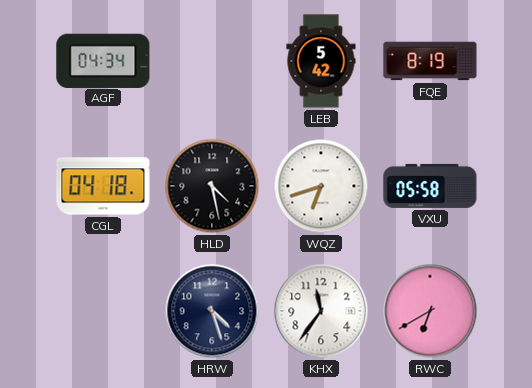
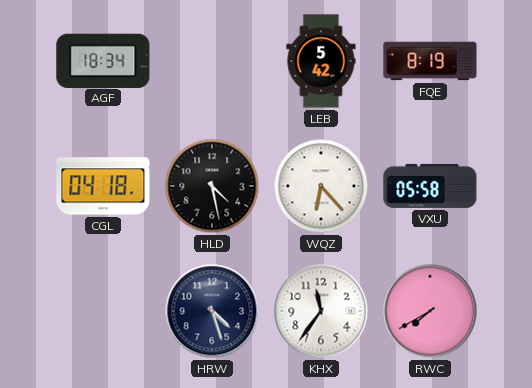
AGF: 04:34 -> 18:34
WQZ: 6:42 -> 6:23
RWC: 6:40 -> 7:40
